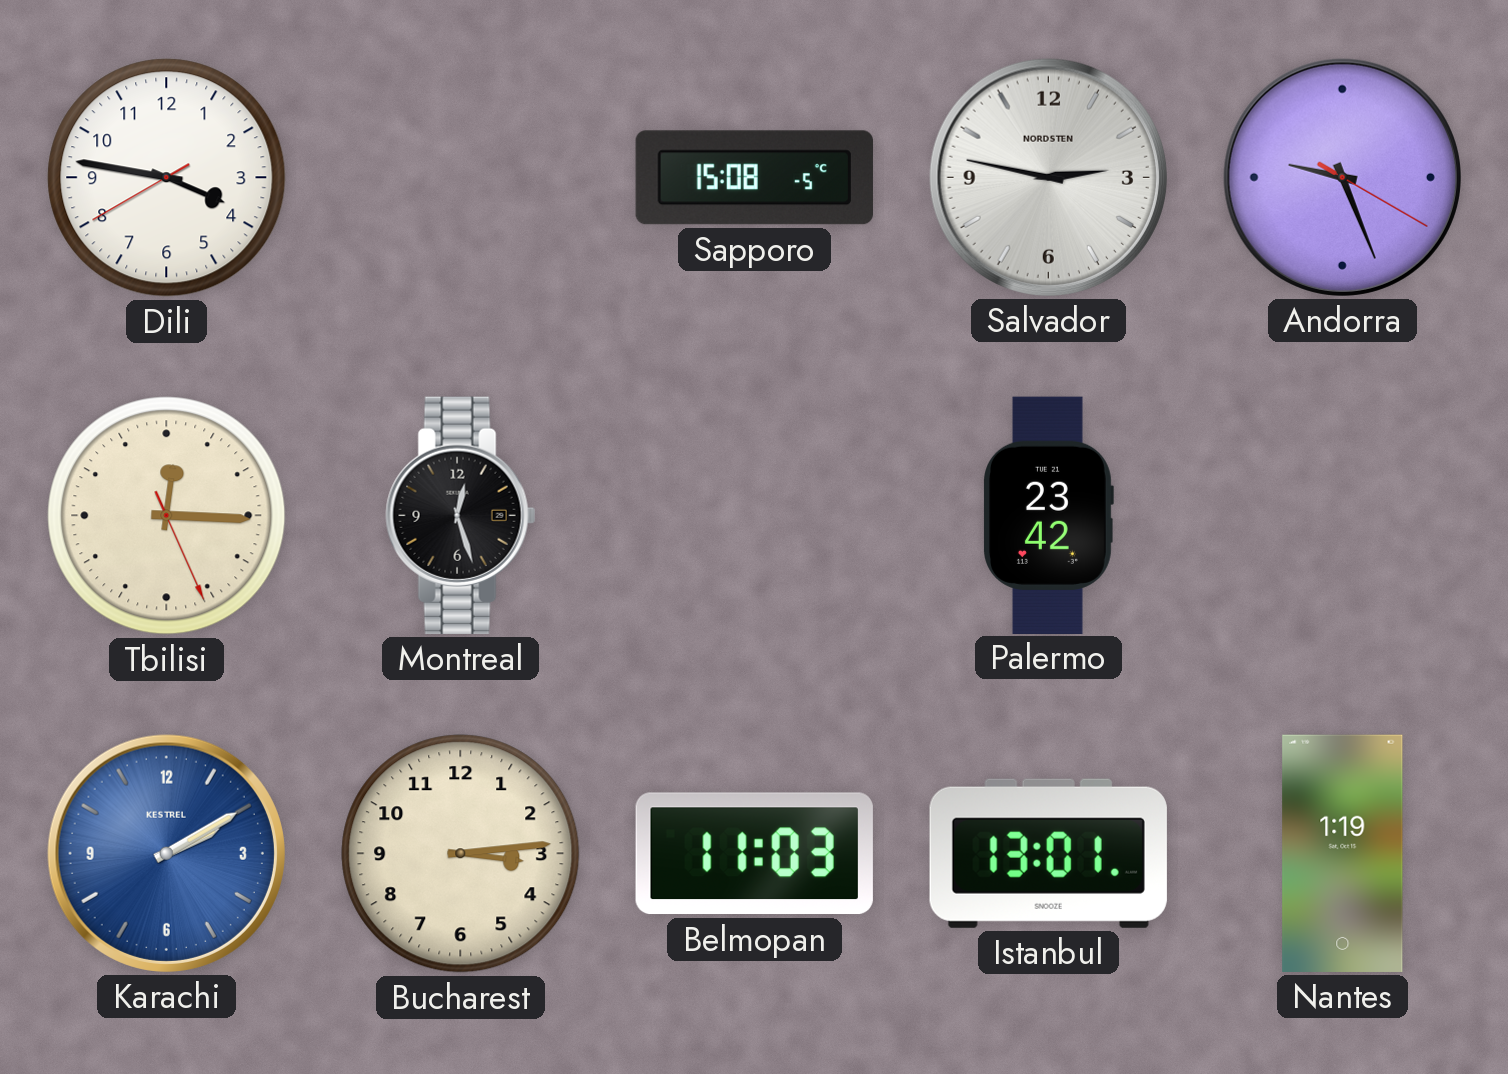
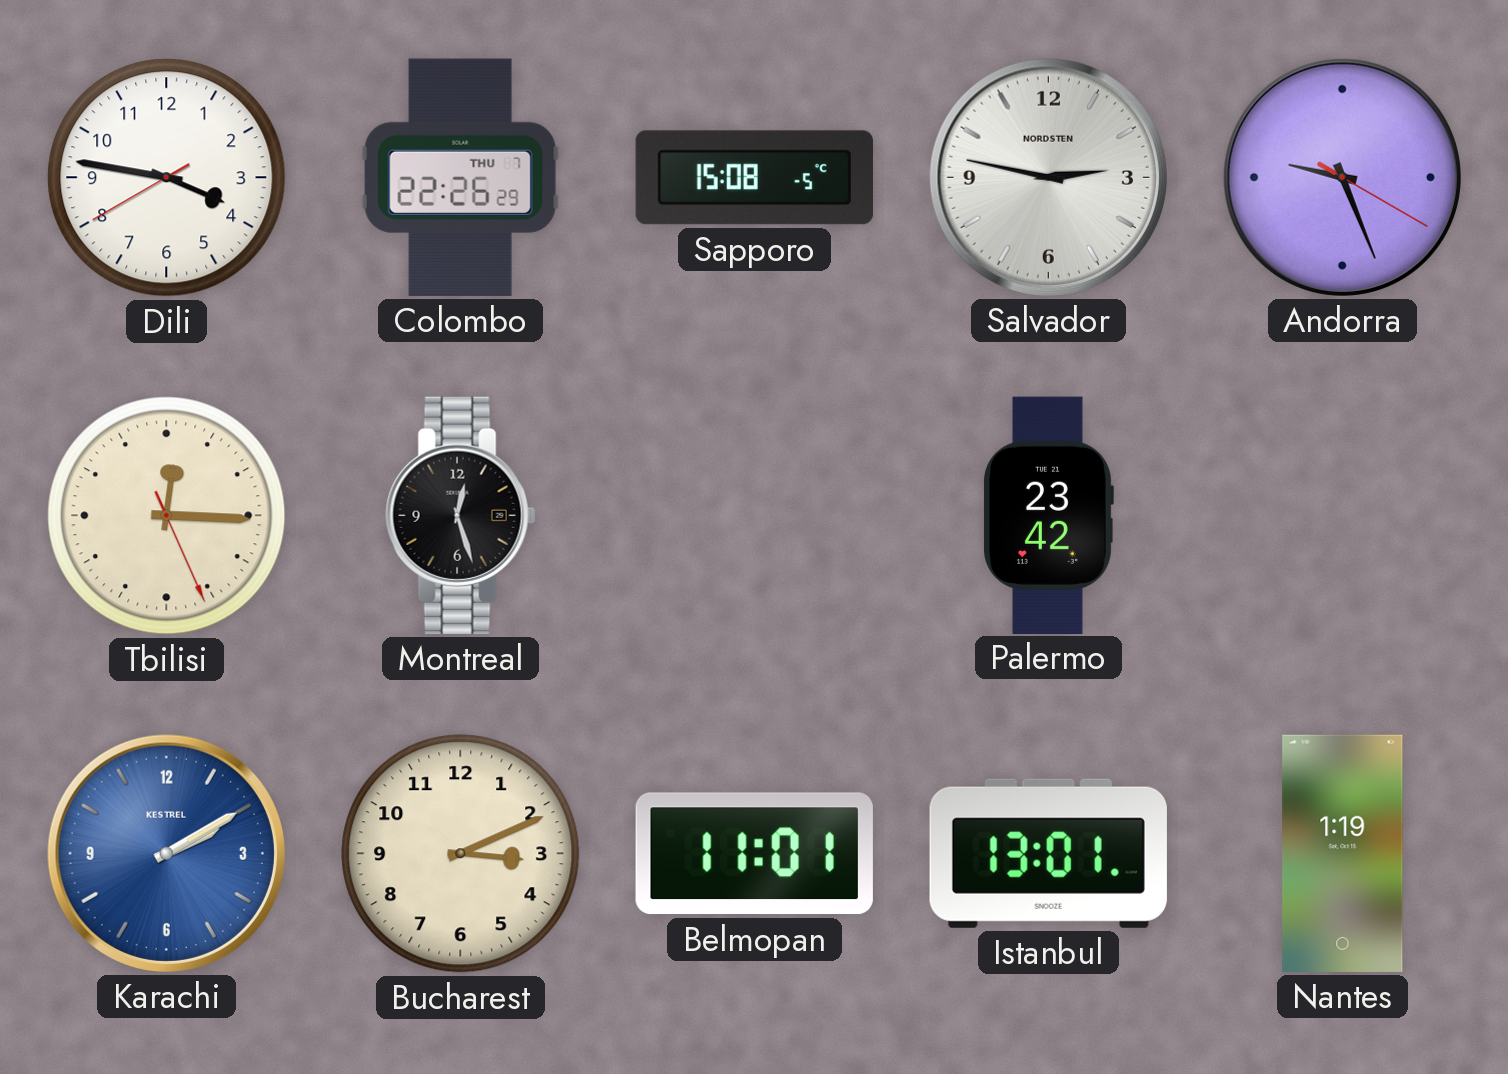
Colombo: none -> 22:26
Bucharest: 3:14 -> 3:11
Belmopan: 11:03 -> 11:01
